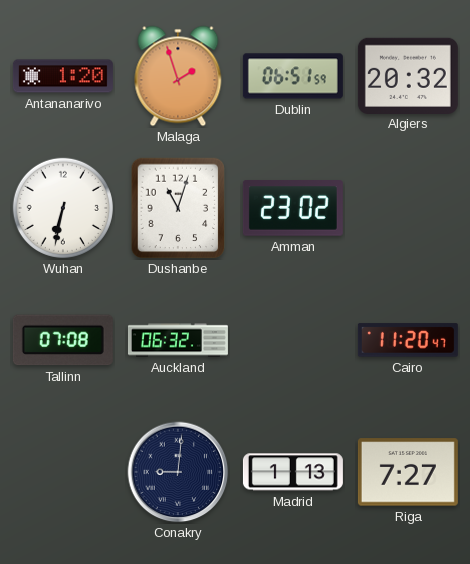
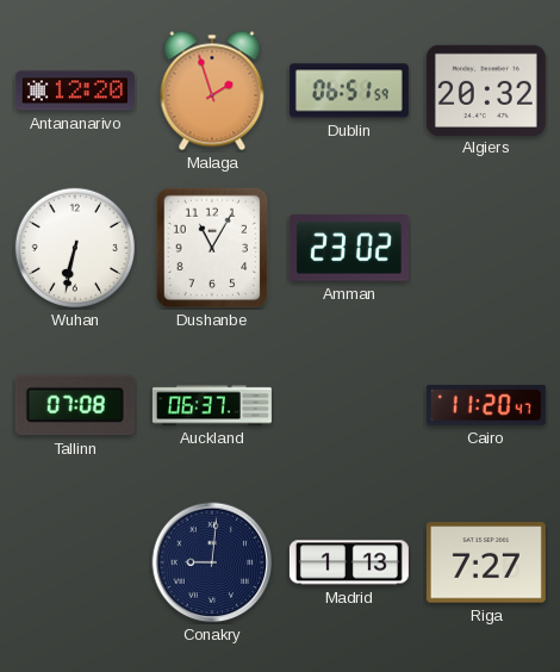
Antananarivo: 1:20 -> 12:20
Dushanbe: 11:03 -> 11:05
Auckland: 06:32 -> 06:37
